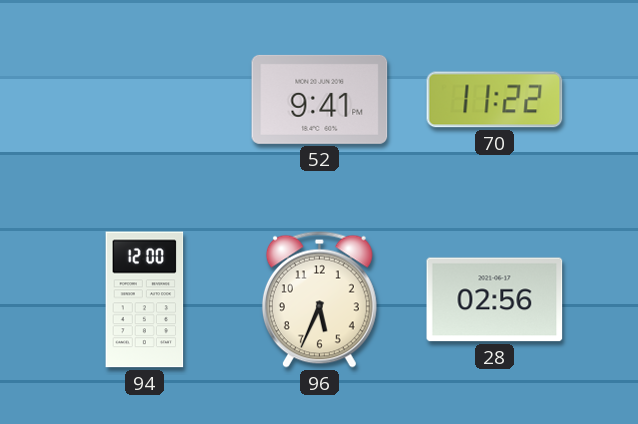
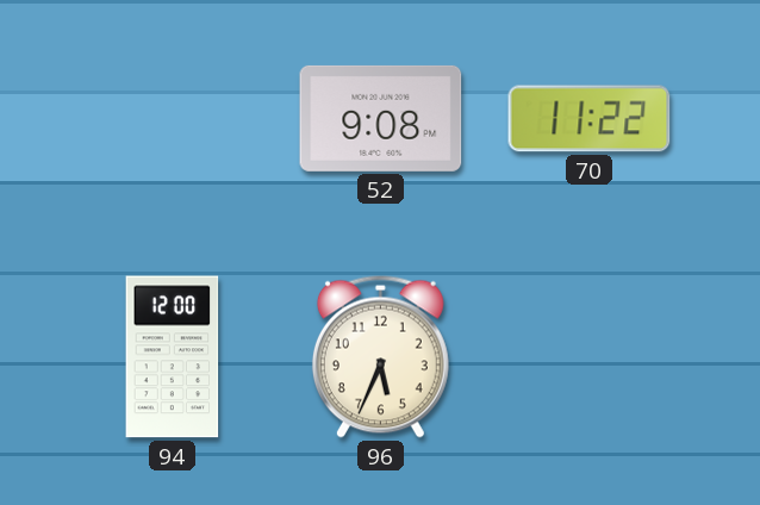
52: 9:41 -> 9:08
28: 02:56 -> none
